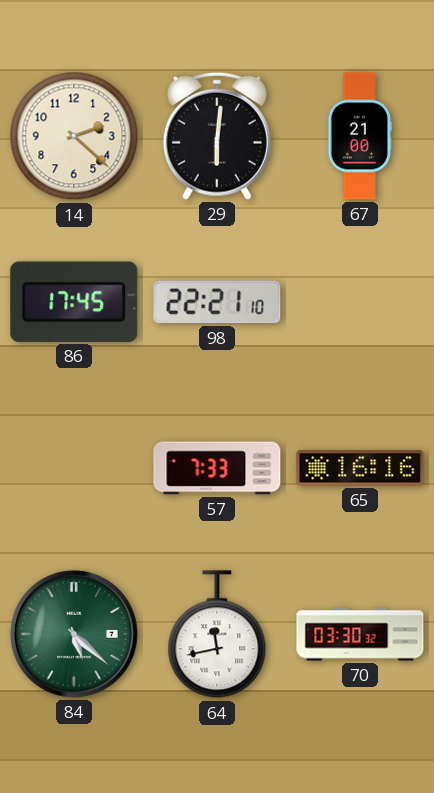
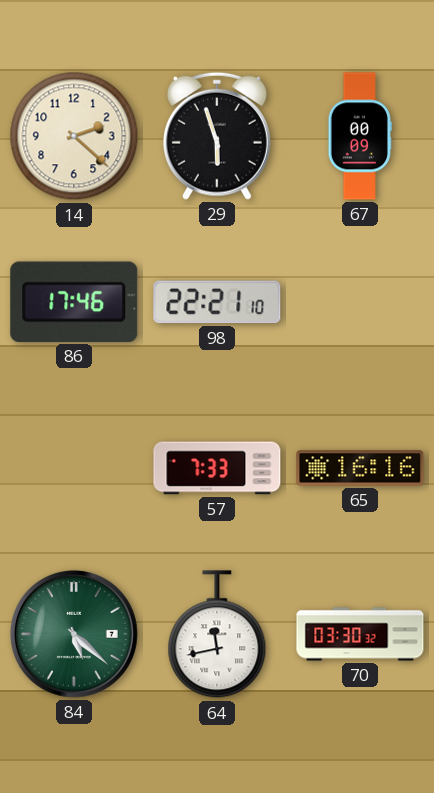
29: 6:01 -> 5:57
67: 21:00 -> 00:09
86: 17:45 -> 17:46
